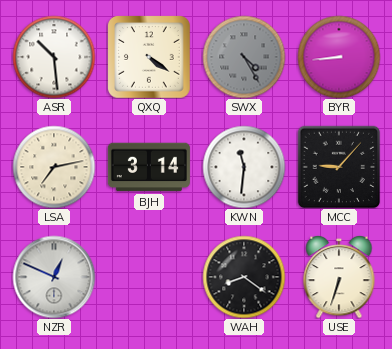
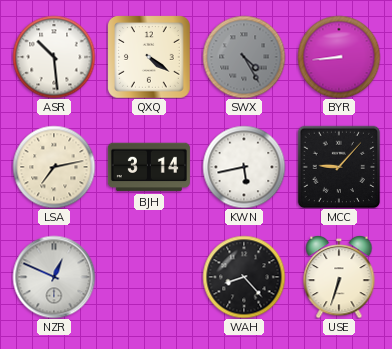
KWN: 11:31 -> 5:43
WAH: 8:21 -> 8:23
